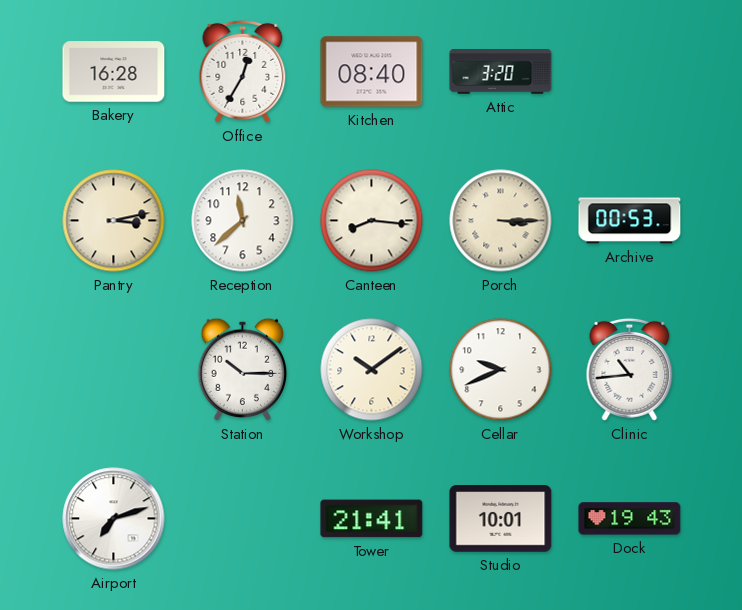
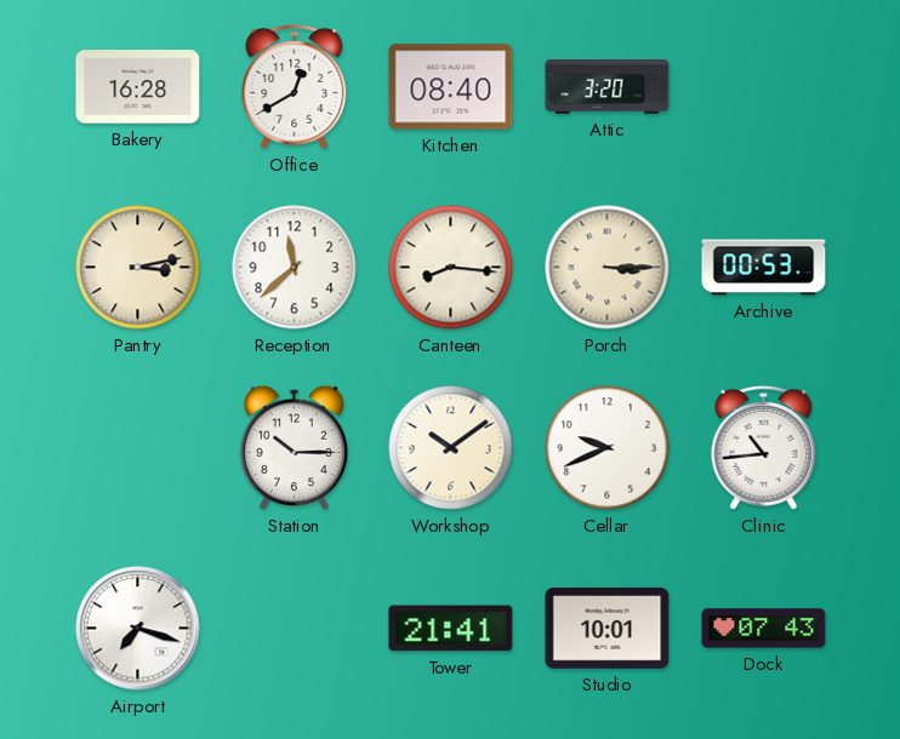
Office: 12:35 -> 12:40
Airport: 7:12 -> 7:18
Dock: 19:43 -> 07:43
